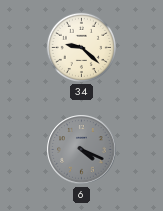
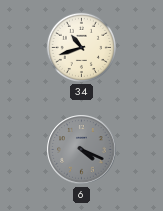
34: 9:22 -> 10:42
